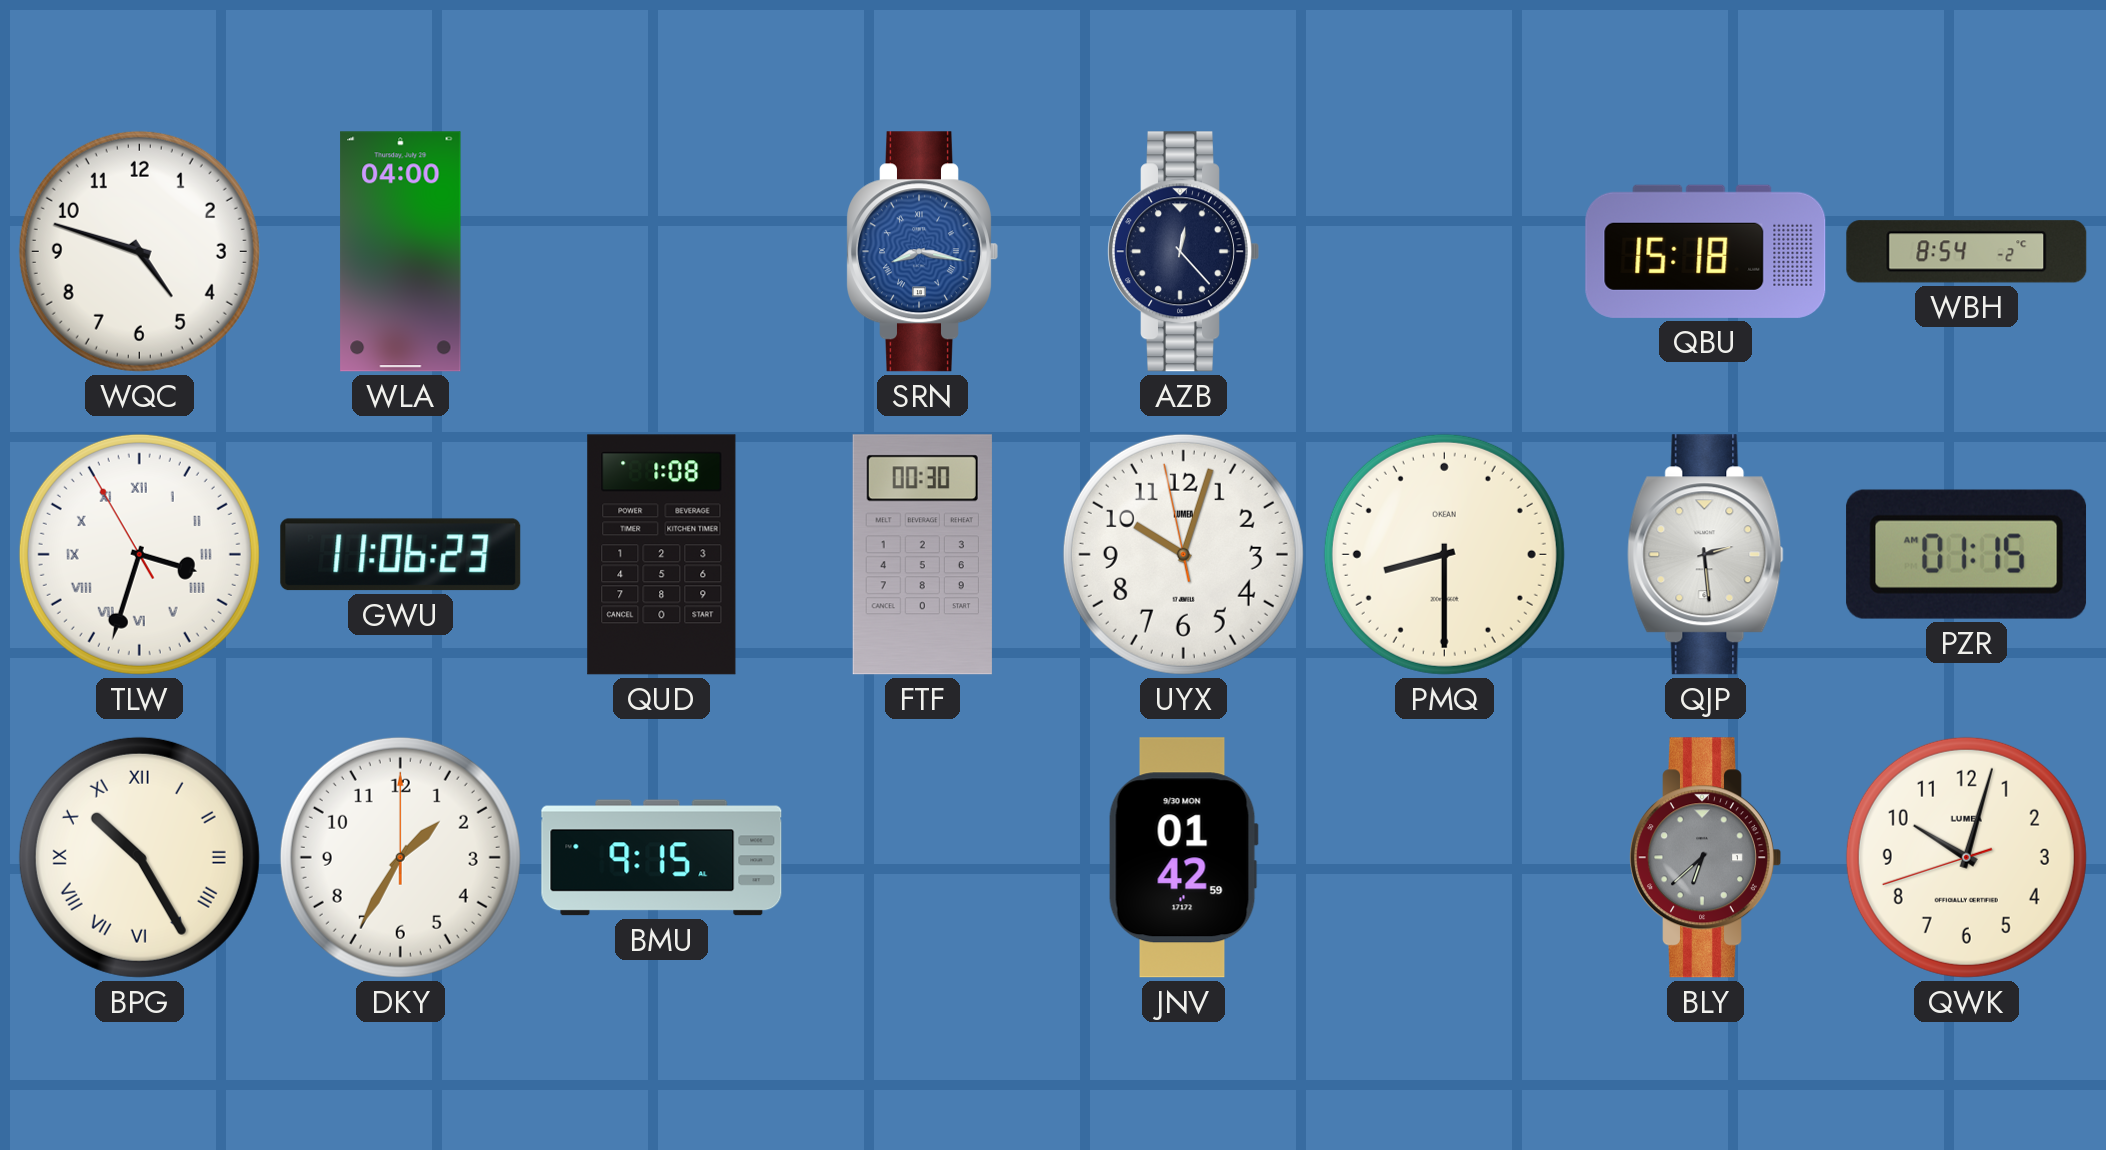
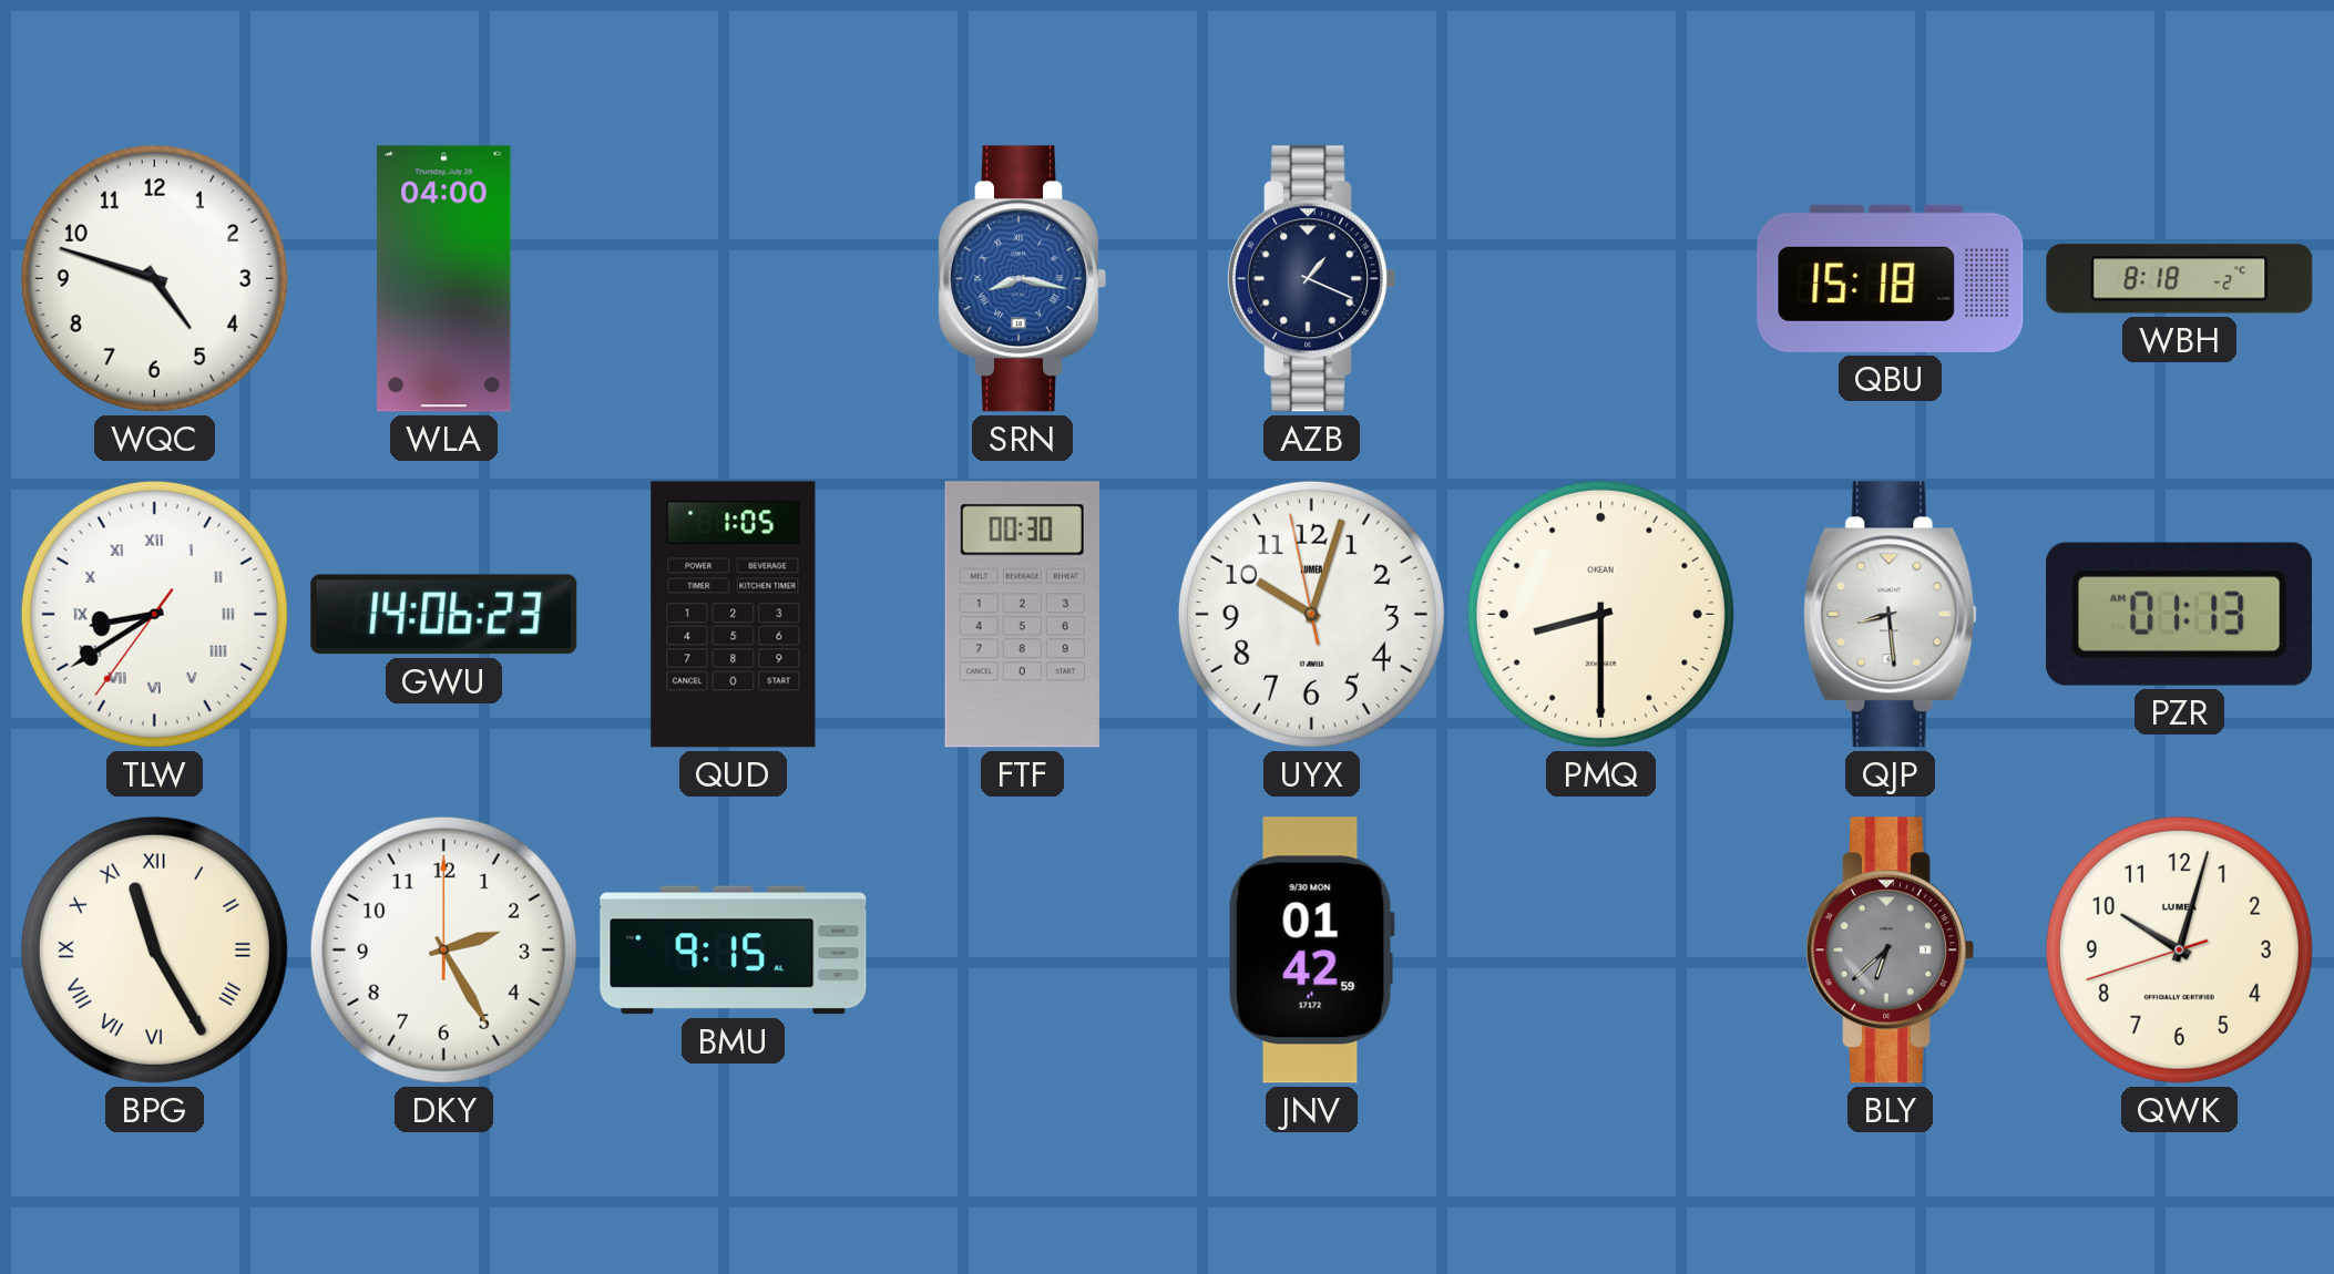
AZB: 12:23 -> 1:19
WBH: 8:54 -> 8:18
TLW: 3:32 -> 8:39
GWU: 11:06 -> 14:06
QUD: 1:08 -> 1:05
QJP: 2:29 -> 8:29
PZR: 01:15 -> 01:13
BPG: 10:25 -> 11:25
DKY: 1:35 -> 2:25
